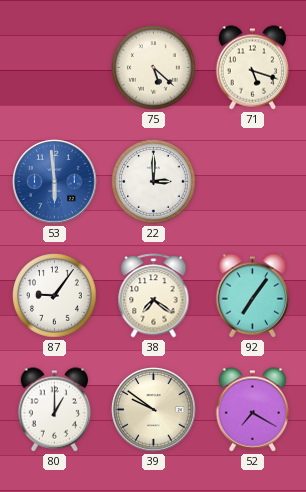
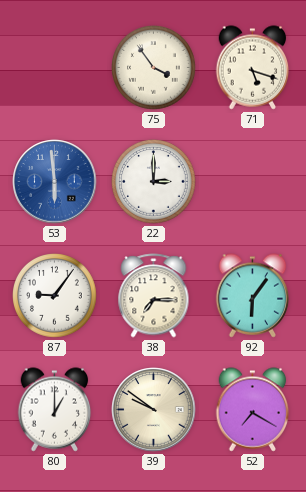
75: 5:22 -> 3:54
38: 7:21 -> 7:15
92: 7:06 -> 6:06
